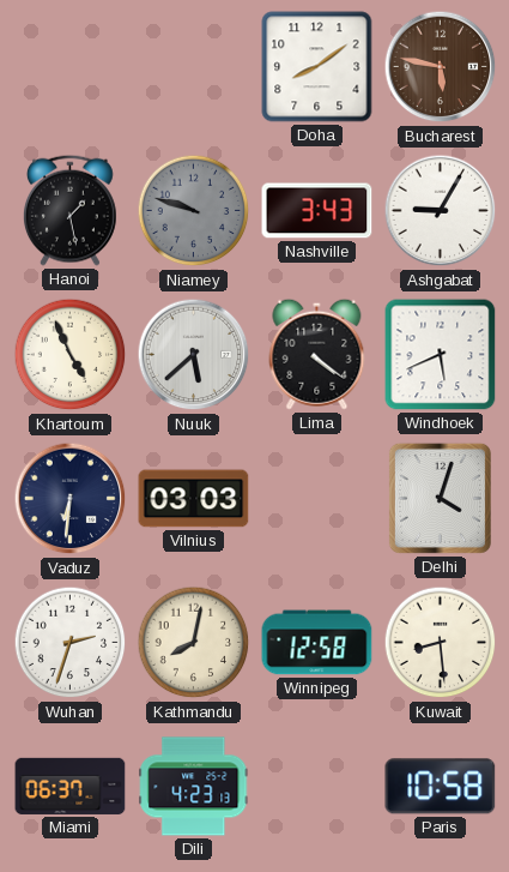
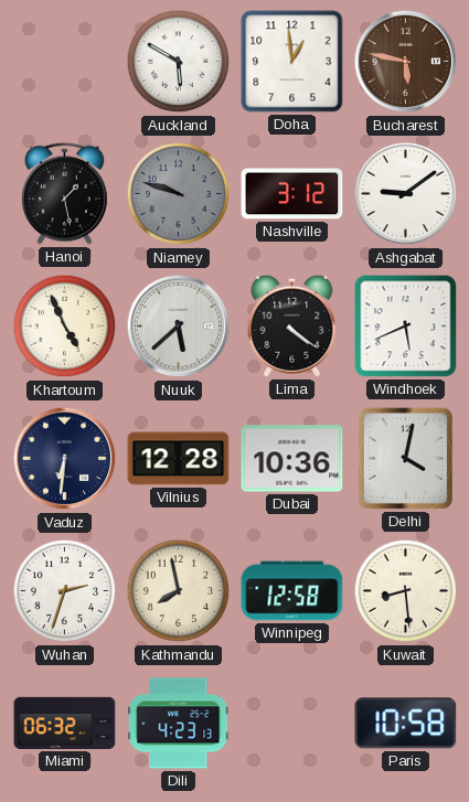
Auckland: none -> 5:50
Doha: 8:09 -> 12:59
Nashville: 3:43 -> 3:12
Ashgabat: 9:05 -> 9:09
Vilnius: 03:03 -> 12:28
Dubai: none -> 10:36
Delhi: 4:03 -> 4:02
Kathmandu: 8:02 -> 7:58
Miami: 06:37 -> 06:32
